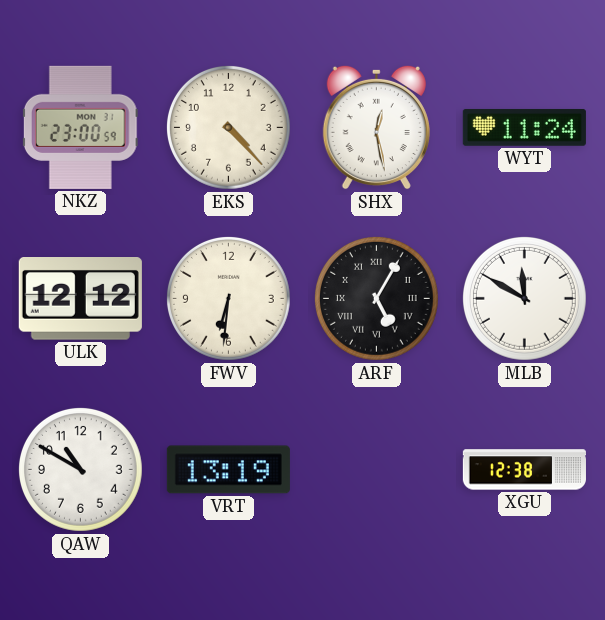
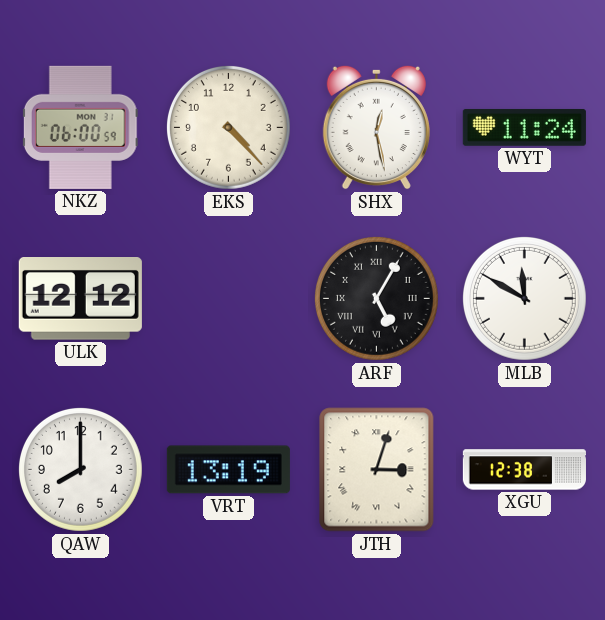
NKZ: 23:00 -> 06:00
FWV: 6:31 -> none
QAW: 10:50 -> 8:00
JTH: none -> 3:03
